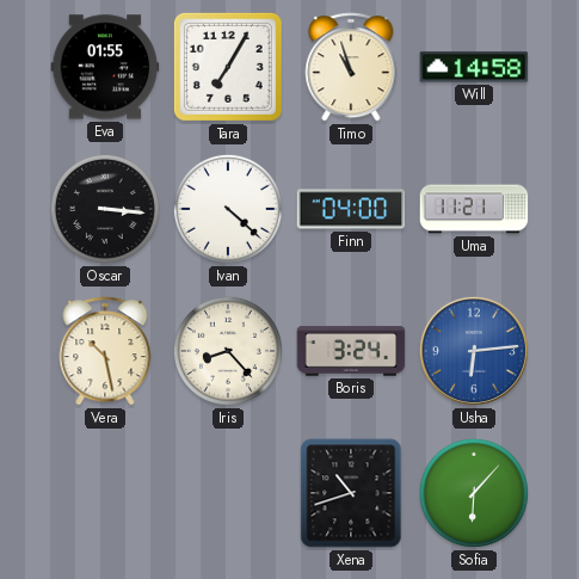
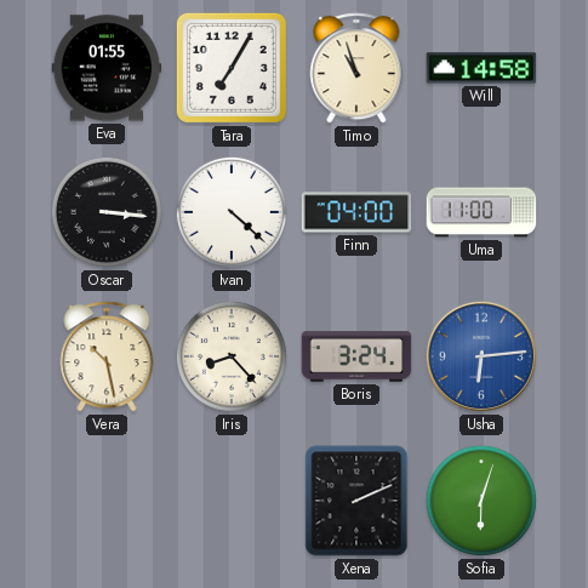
Uma: 11:21 -> 11:00
Xena: 10:42 -> 2:11
Sofia: 6:07 -> 6:03
